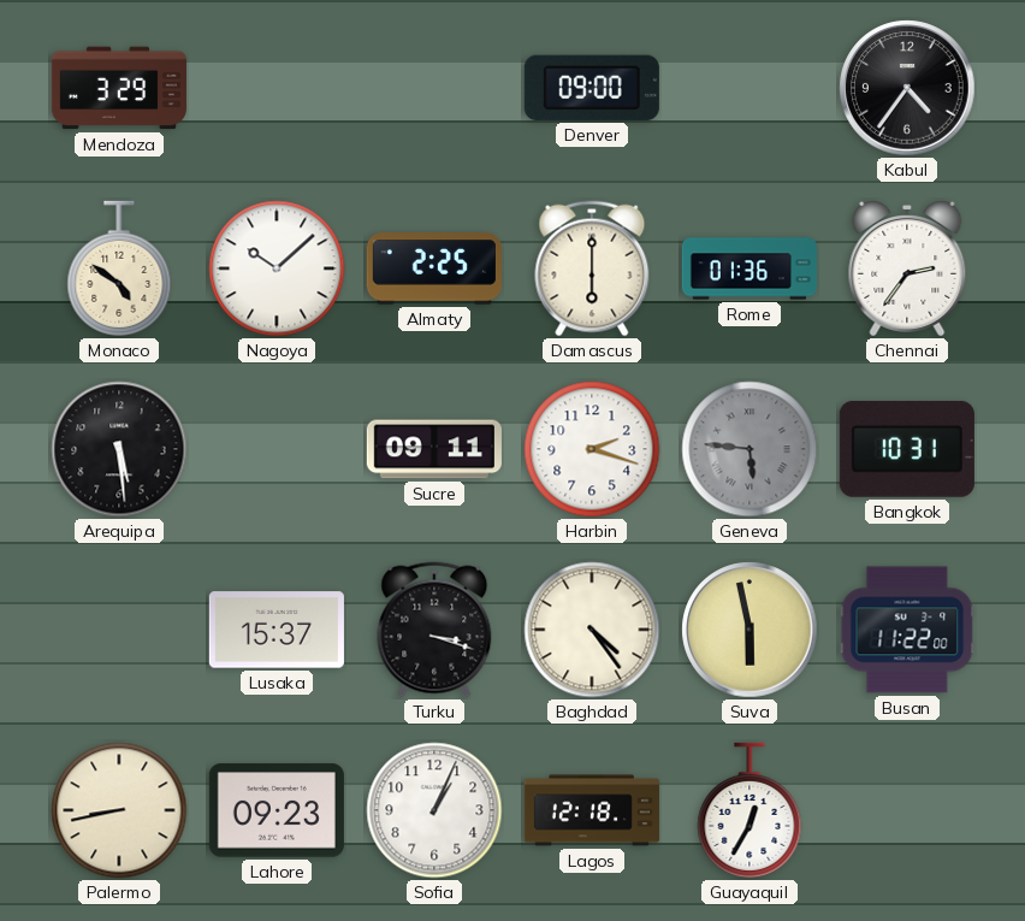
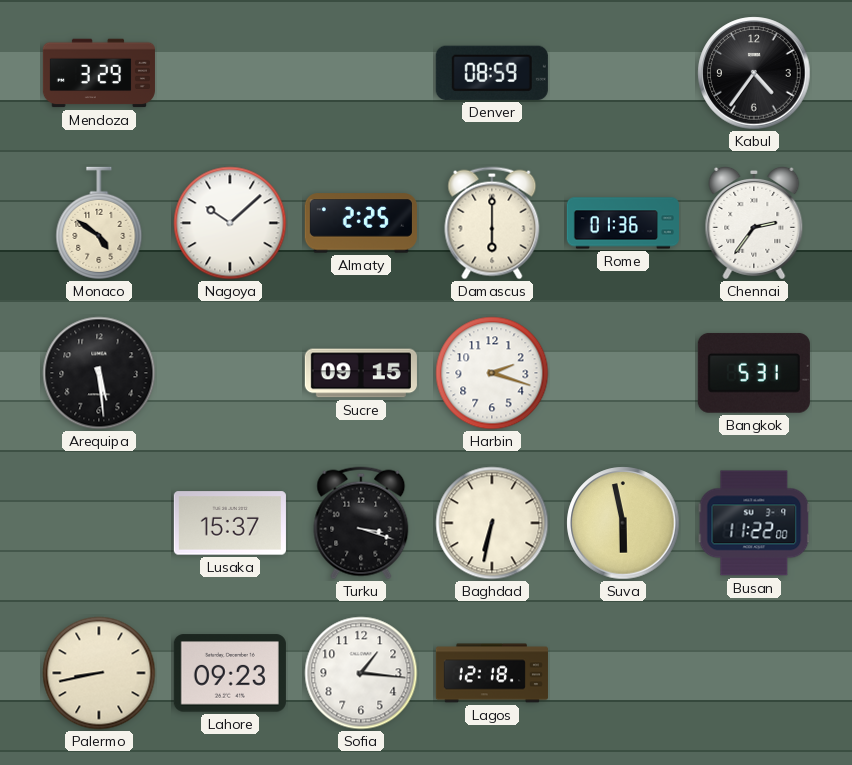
Denver: 09:00 -> 08:59
Sucre: 09:11 -> 09:15
Geneva: 5:46 -> none
Bangkok: 10:31 -> 5:31
Baghdad: 4:24 -> 6:32
Sofia: 1:04 -> 1:16
Guayaquil: 12:35 -> none
